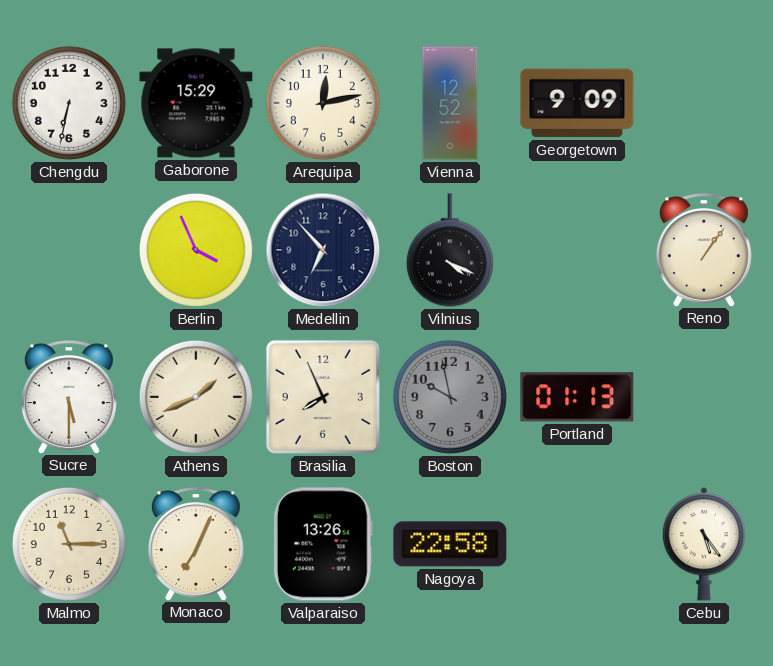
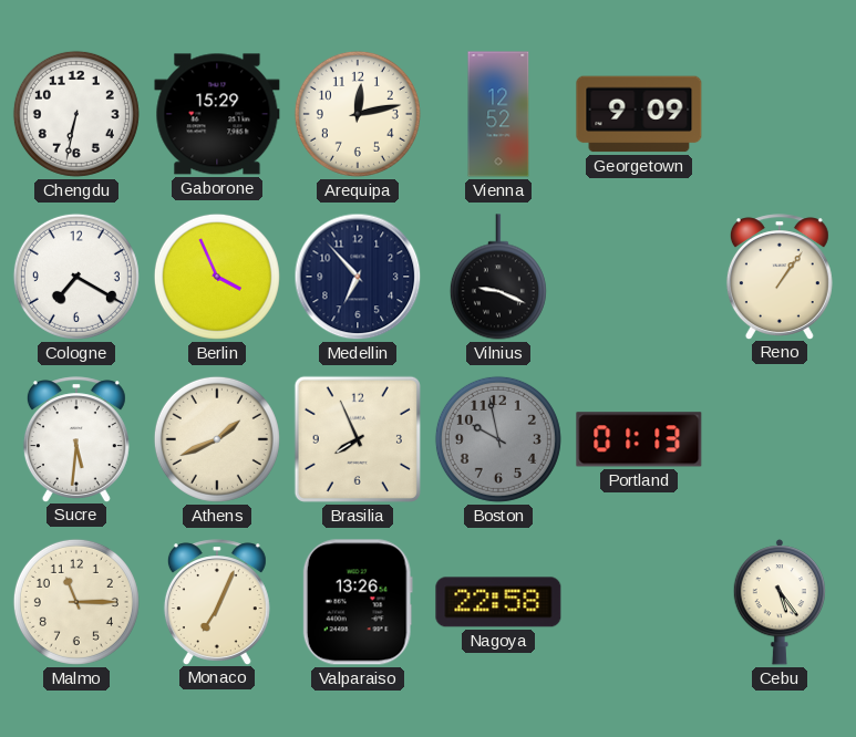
Cologne: none -> 7:20
Vilnius: 4:19 -> 9:19
Sucre: 5:30 -> 5:31
